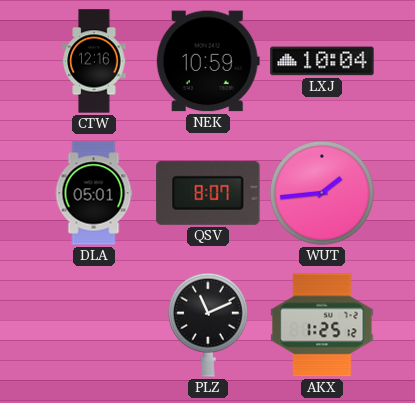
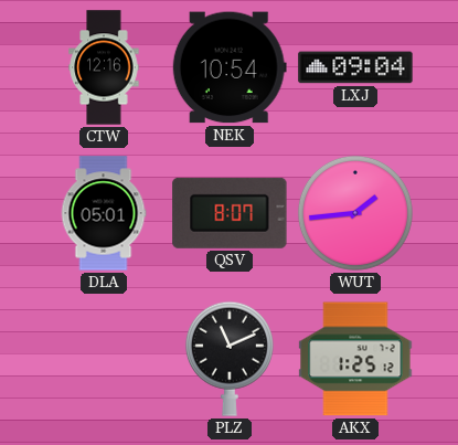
NEK: 10:59 -> 10:54
LXJ: 10:04 -> 09:04
